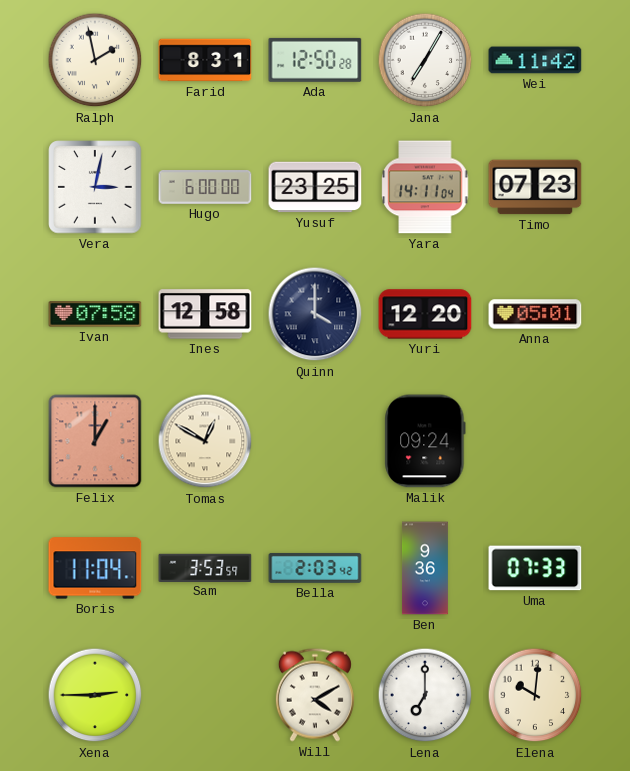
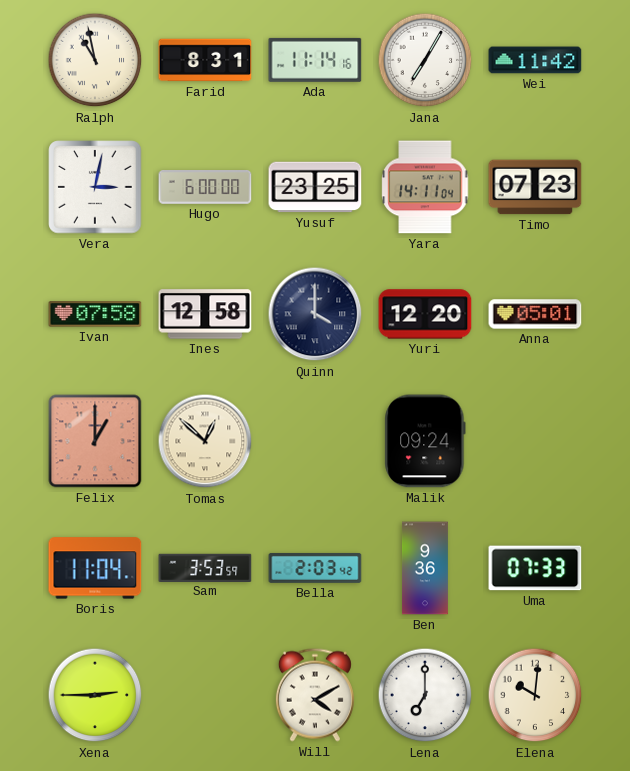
Ralph: 1:58 -> 10:58
Ada: 12:50 -> 11:14
Tomas: 12:50 -> 12:52
